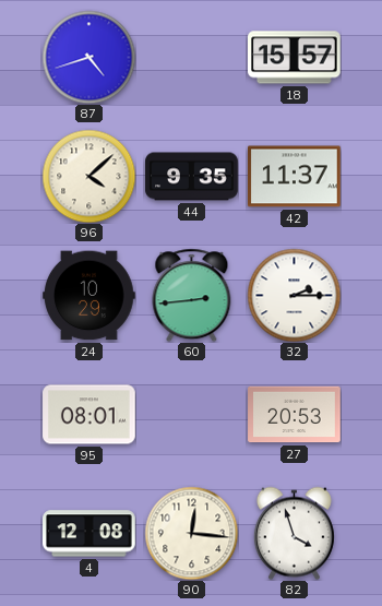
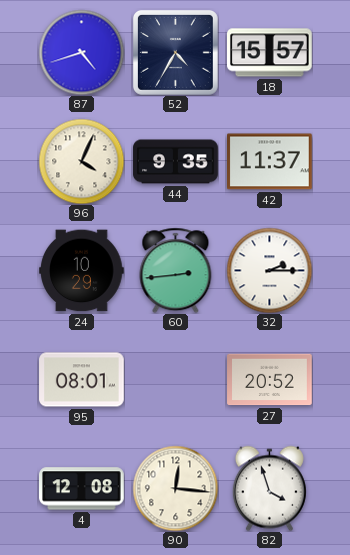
52: none -> 4:35
96: 4:08 -> 4:04
27: 20:53 -> 20:52
